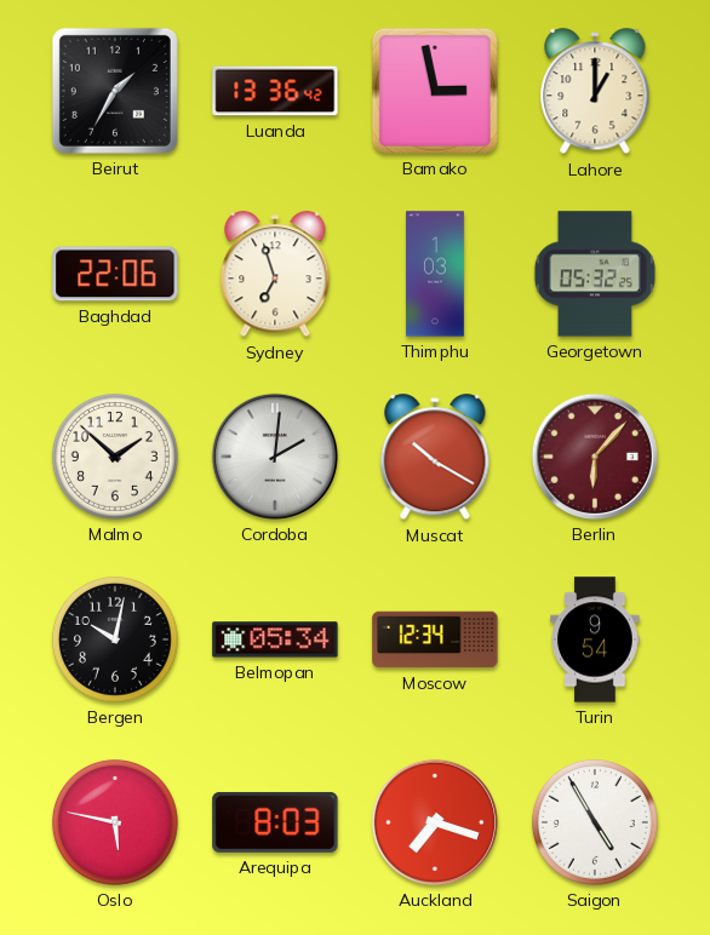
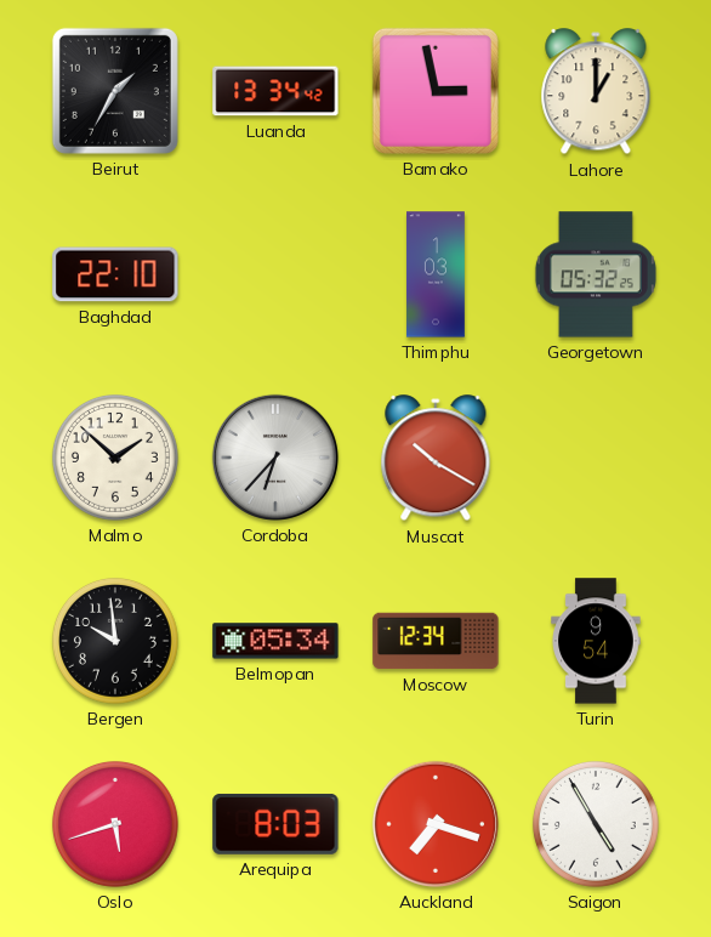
Luanda: 13:36 -> 13:34
Baghdad: 22:06 -> 22:10
Sydney: 6:57 -> none
Cordoba: 2:01 -> 6:37
Berlin: 6:07 -> none
Bergen: 10:02 -> 9:59
Oslo: 5:47 -> 5:42
